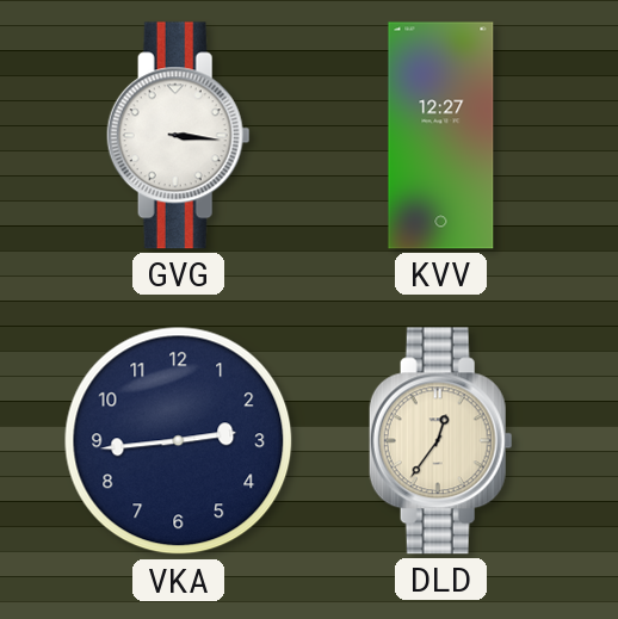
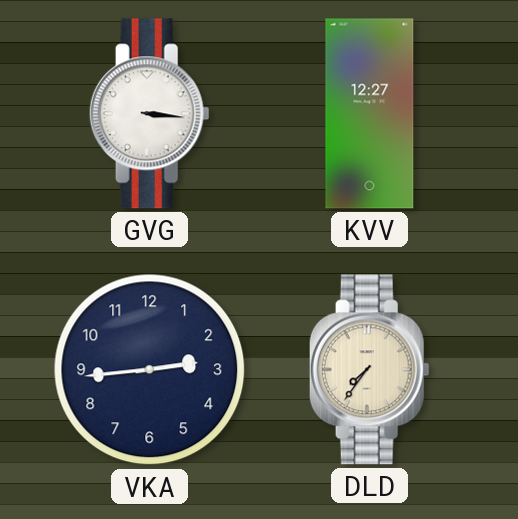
DLD: 12:36 -> 7:36
